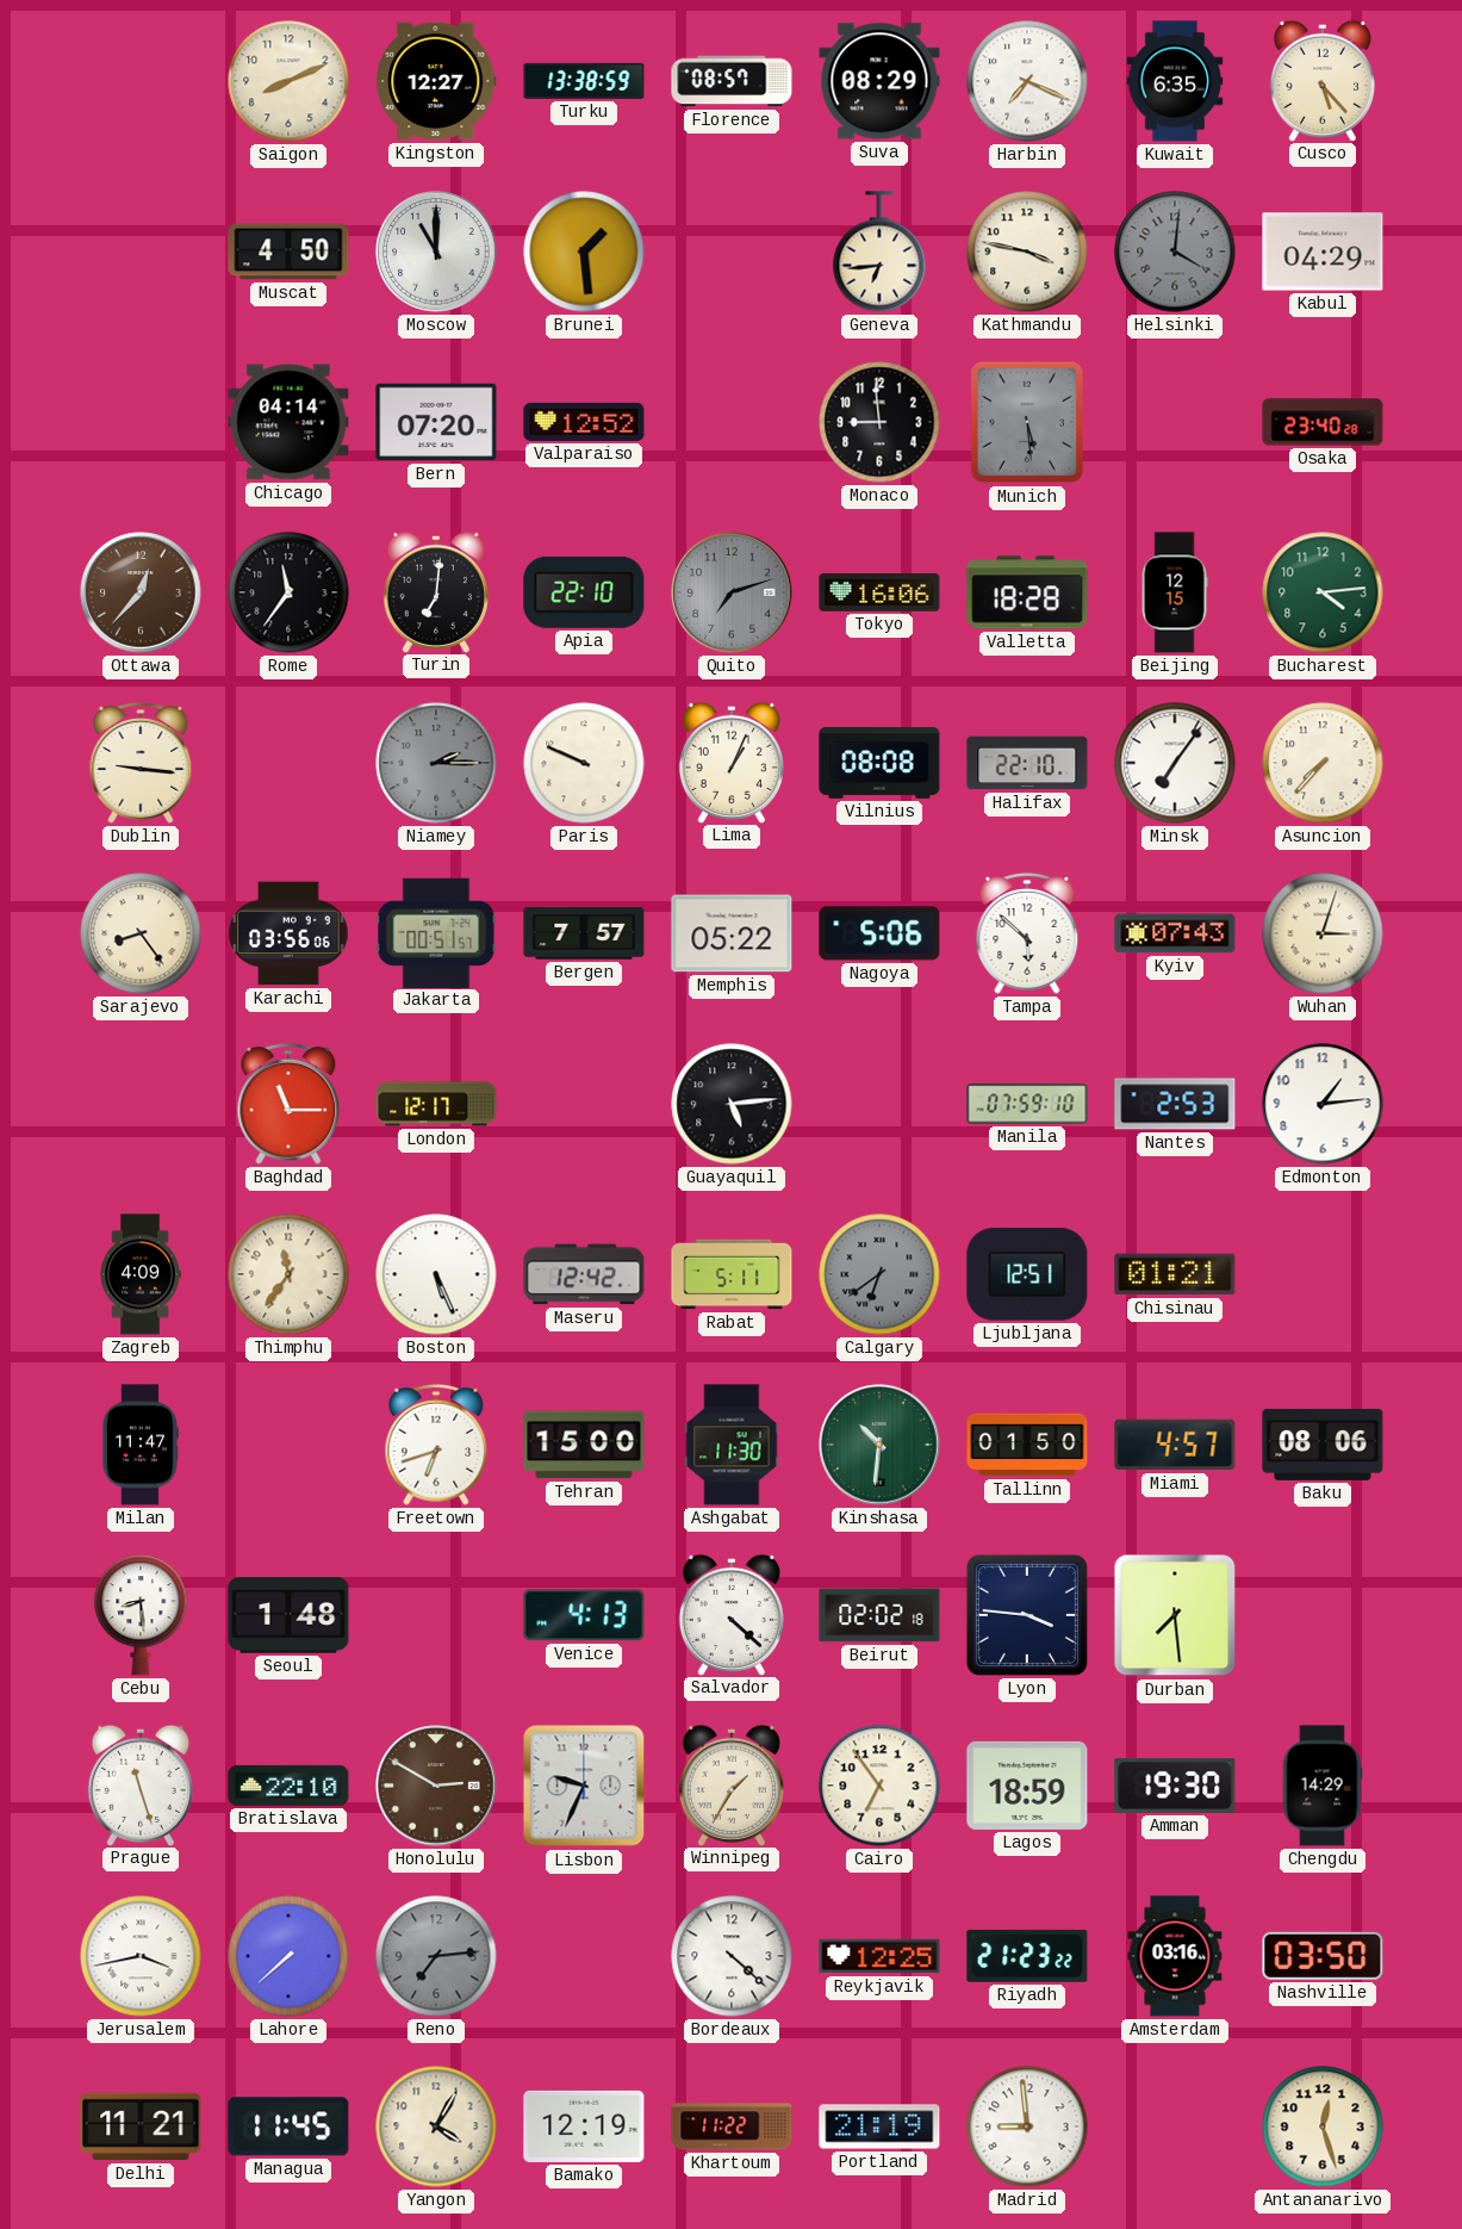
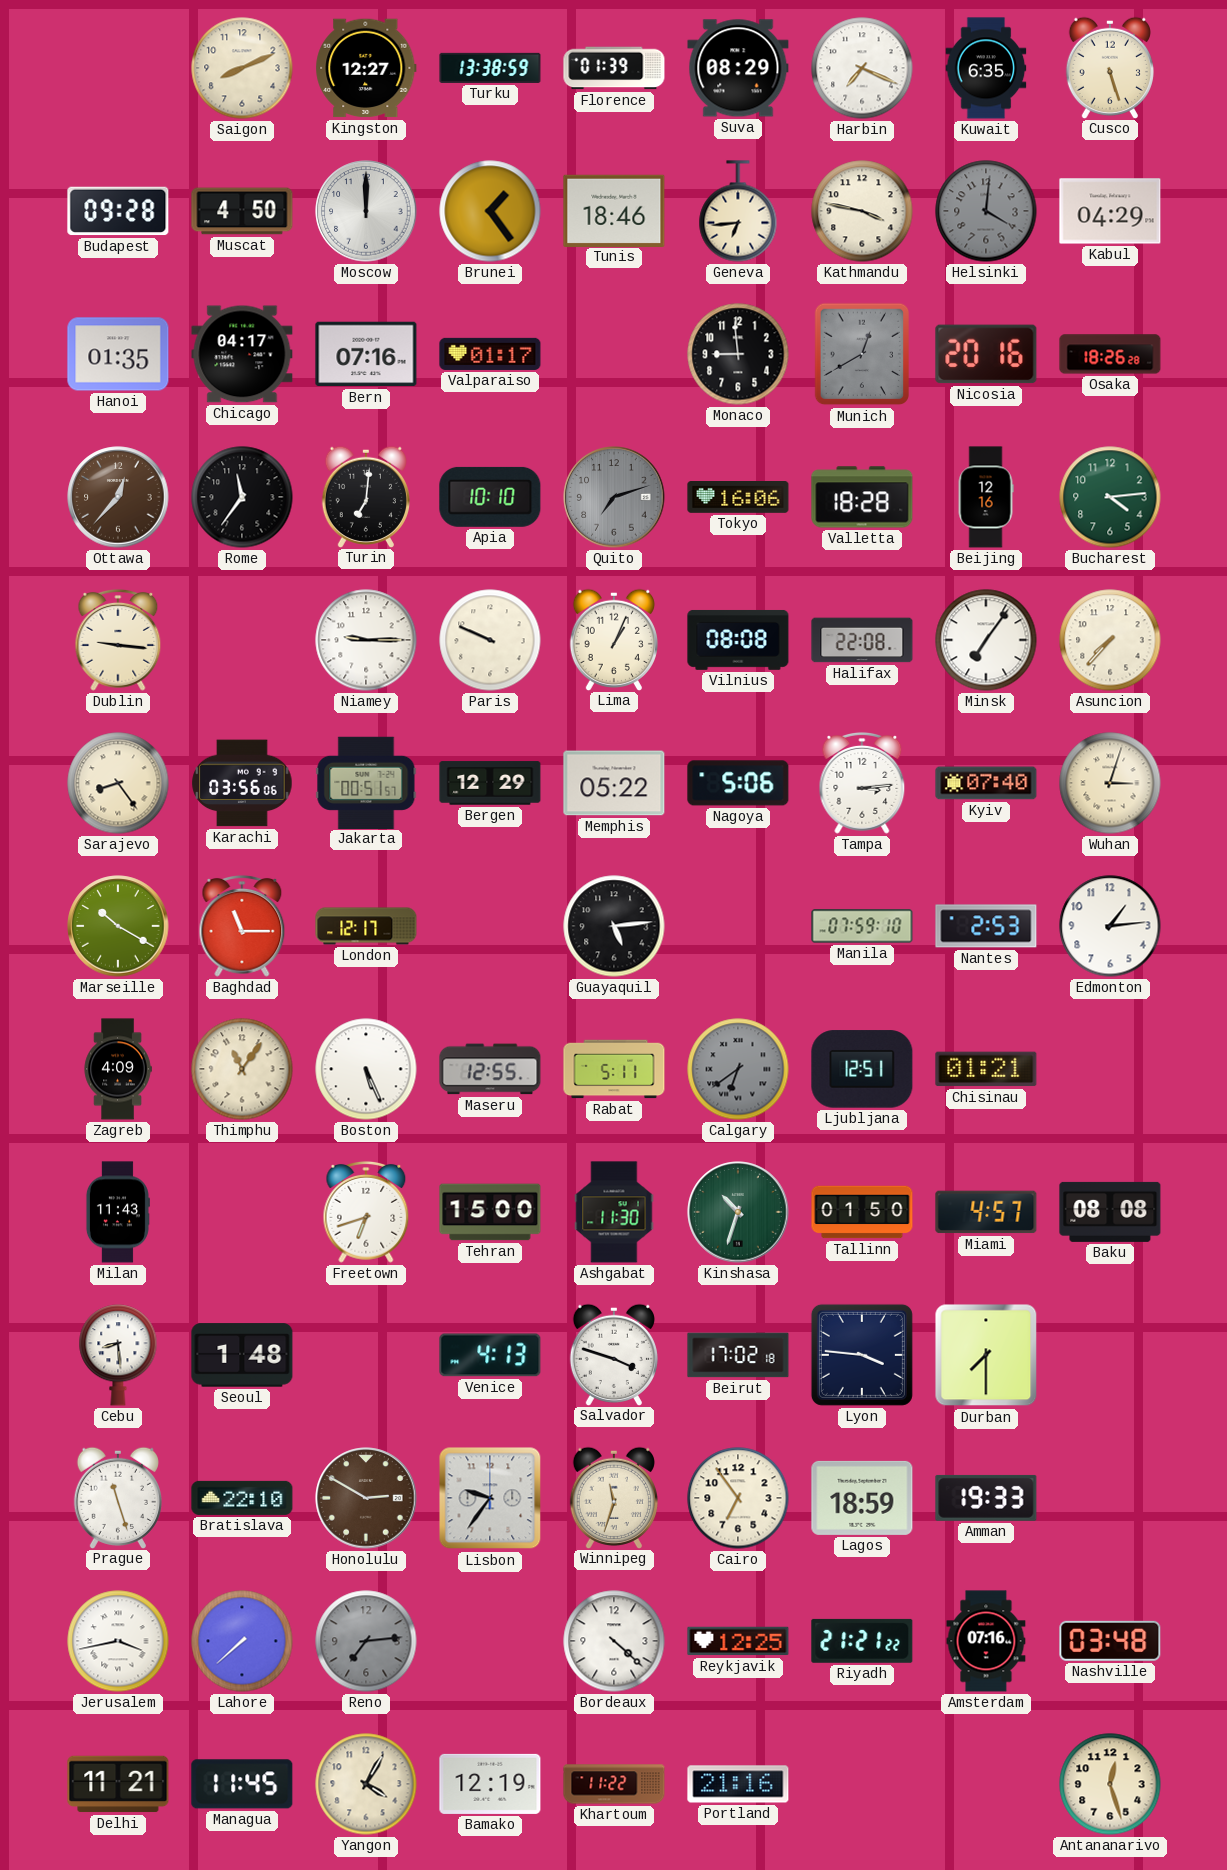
Florence: 08:57 -> 01:39
Cusco: 5:23 -> 5:27
Budapest: none -> 09:28
Moscow: 11:00 -> 12:00
Brunei: 1:29 -> 1:24
Tunis: none -> 18:46
Hanoi: none -> 01:35
Chicago: 04:14 -> 04:17
Bern: 07:20 -> 07:16
Valparaiso: 12:52 -> 01:17
Munich: 5:29 -> 12:40
Nicosia: none -> 20:16
Osaka: 23:40 -> 18:26
Apia: 22:10 -> 10:10
Beijing: 12:15 -> 12:16
Niamey: 2:15 -> 9:15
Niamey dial: grey -> white
Halifax: 22:10 -> 22:08
Bergen: 7:57 -> 12:29
Tampa: 5:52 -> 3:14
Kyiv: 07:43 -> 07:40
Marseille: none -> 10:20
Thimphu: 11:36 -> 11:06
Maseru: 12:42 -> 12:55
Milan: 11:47 -> 11:43
Kinshasa: 10:31 -> 10:33
Baku: 08:06 -> 08:08
Salvador: 4:22 -> 3:48
Beirut: 02:02 -> 17:02
Durban: 7:29 -> 7:30
Lisbon: 9:34 -> 9:36
Winnipeg: 1:35 -> 11:33
Amman: 19:30 -> 19:33
Chengdu: 14:29 -> none
Riyadh: 21:23 -> 21:21
Amsterdam: 03:16 -> 07:16
Nashville: 03:50 -> 03:48
Portland: 21:19 -> 21:16
Madrid: 8:59 -> none
